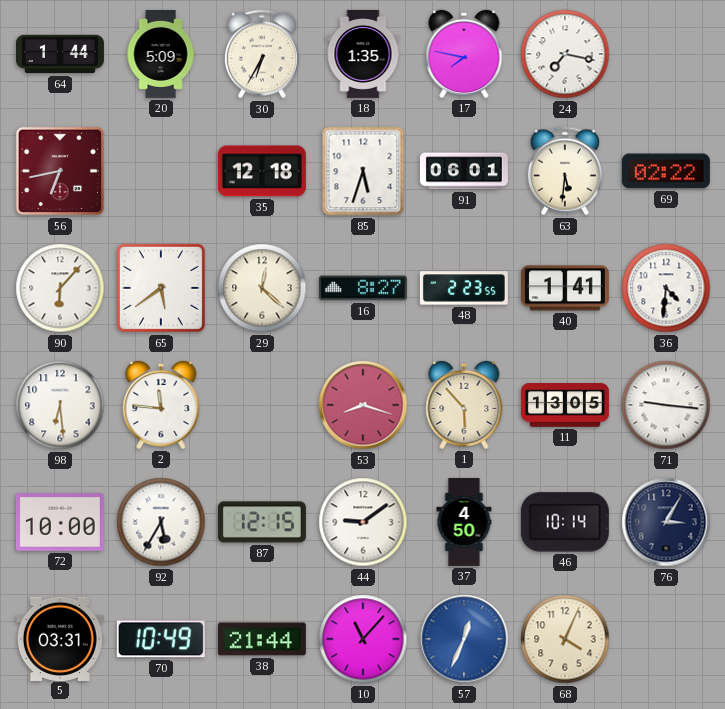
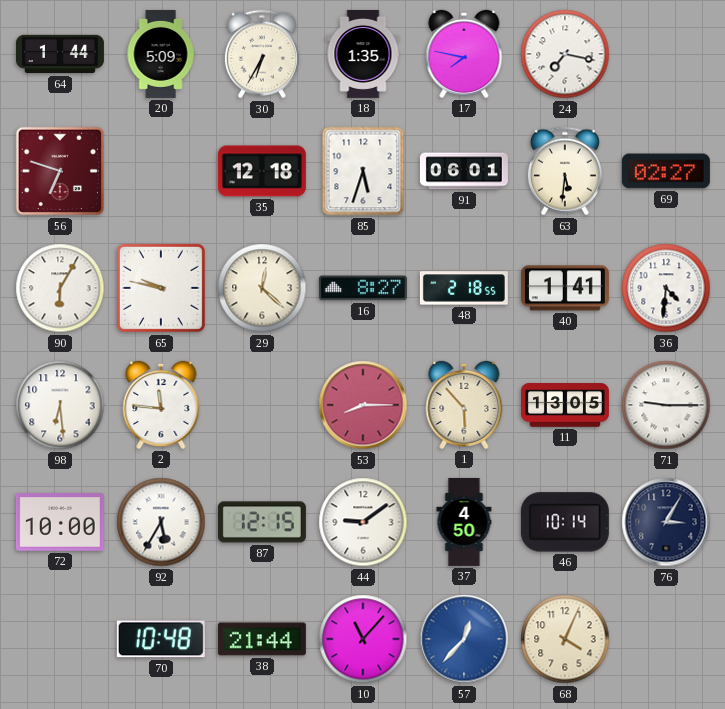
56: 6:43 -> 6:48
69: 02:22 -> 02:27
90: 6:07 -> 6:05
65: 5:39 -> 9:47
48: 2:23 -> 2:18
53: 8:18 -> 8:15
71: 9:16 -> 9:15
5: 03:31 -> none
70: 10:49 -> 10:48
57: 12:34 -> 12:37
